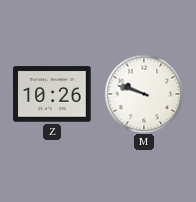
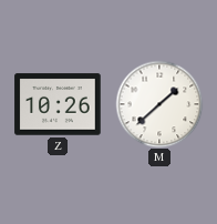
M: 9:48 -> 1:38
